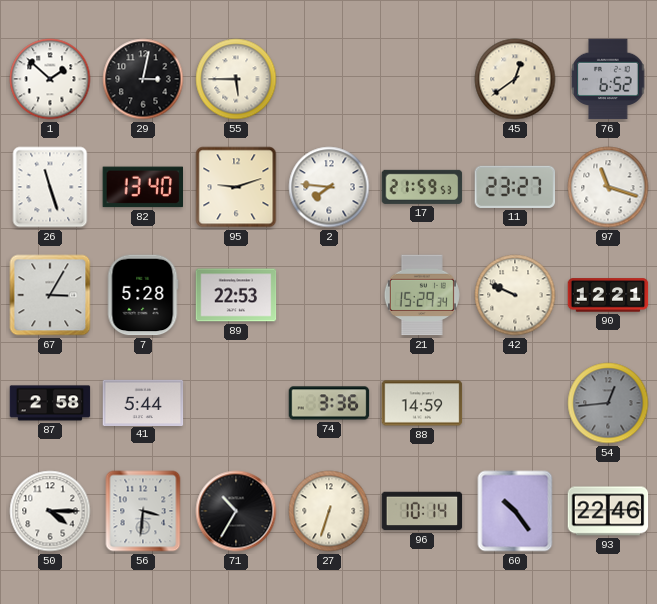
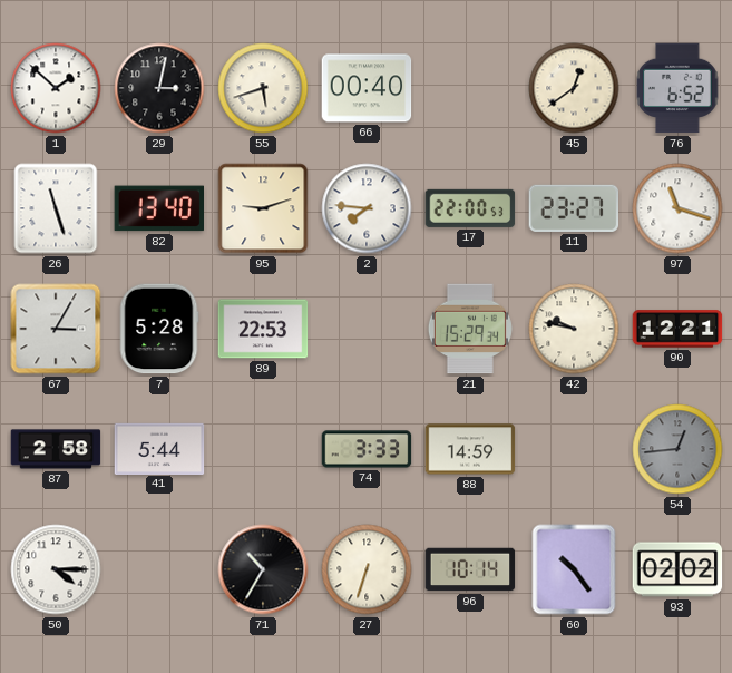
55: 5:45 -> 5:42
66: none -> 00:40
17: 21:59 -> 22:00
42: 9:49 -> 9:47
74: 3:36 -> 3:33
56: 3:31 -> none
93: 22:46 -> 02:02
